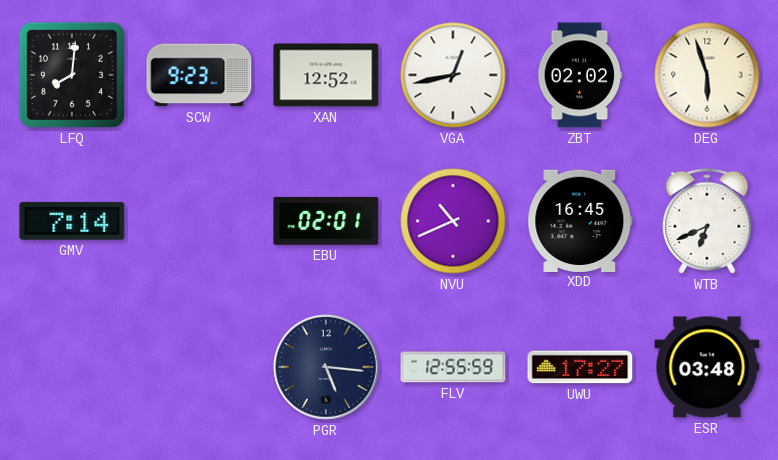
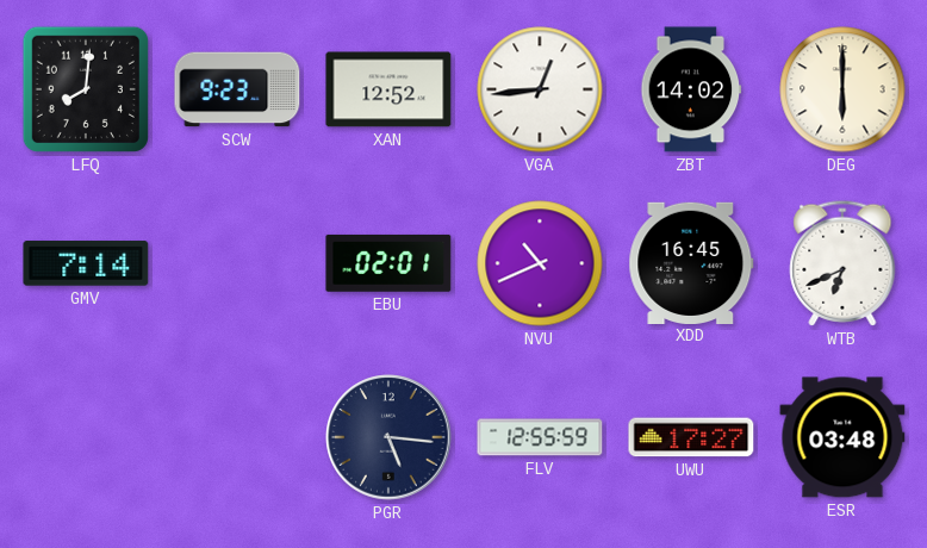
VGA: 12:43 -> 12:44
ZBT: 02:02 -> 14:02
DEG: 5:57 -> 6:00
